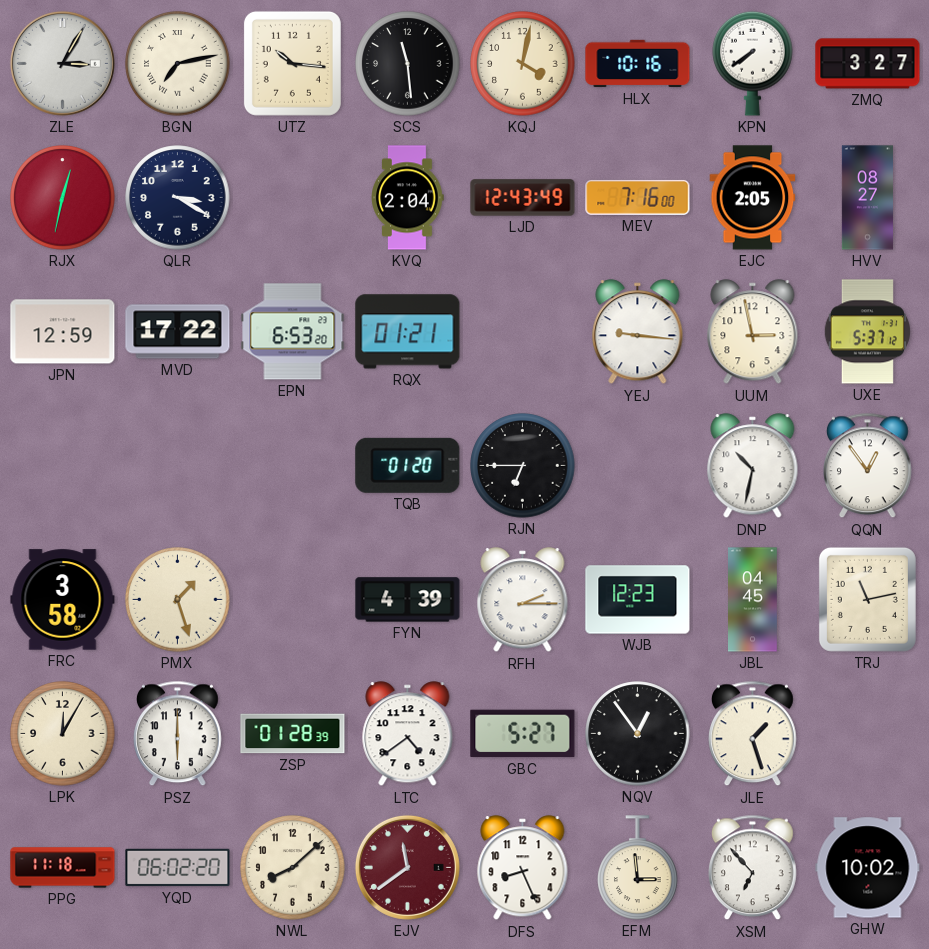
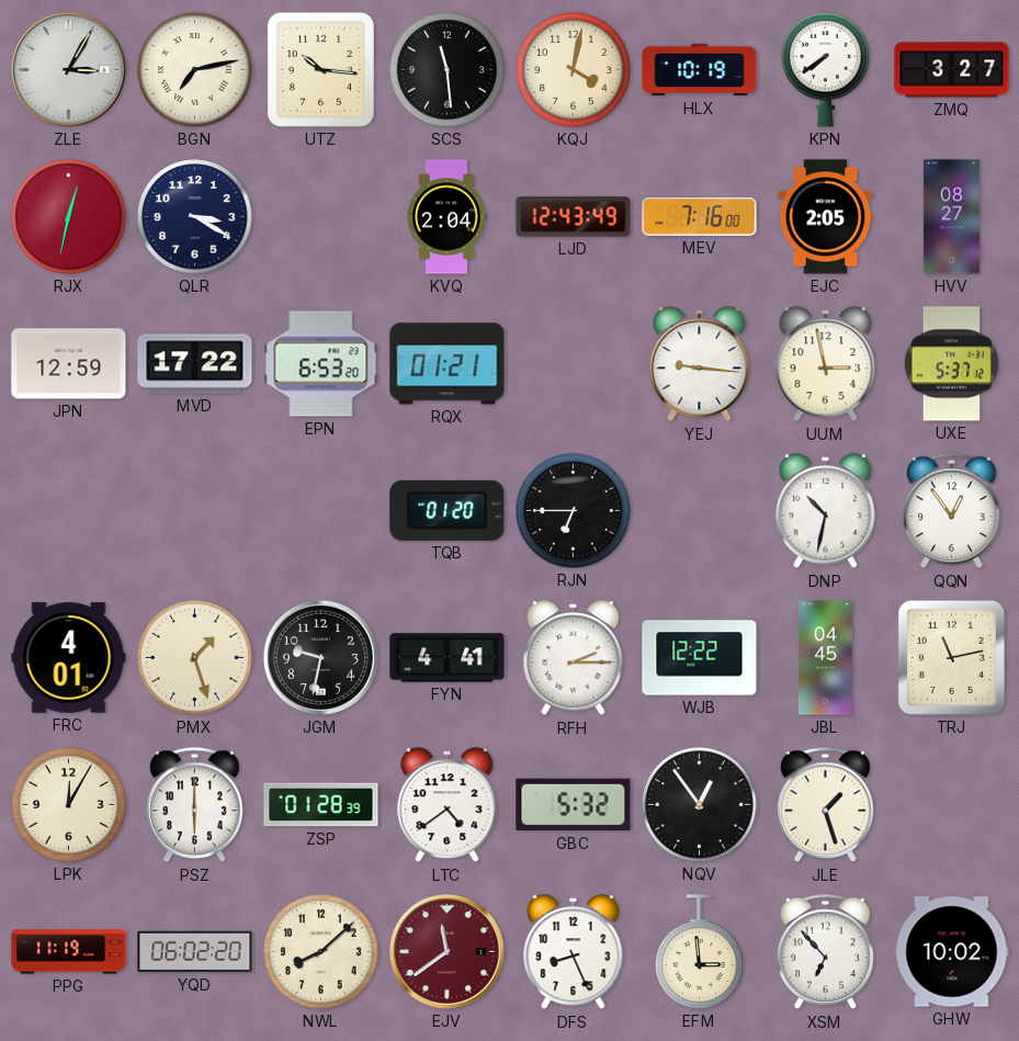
HLX: 10:16 -> 10:19
FRC: 3:58 -> 4:01
JGM: none -> 9:32
FYN: 4:39 -> 4:41
WJB: 12:23 -> 12:22
GBC: 5:27 -> 5:32
PPG: 11:18 -> 11:19
